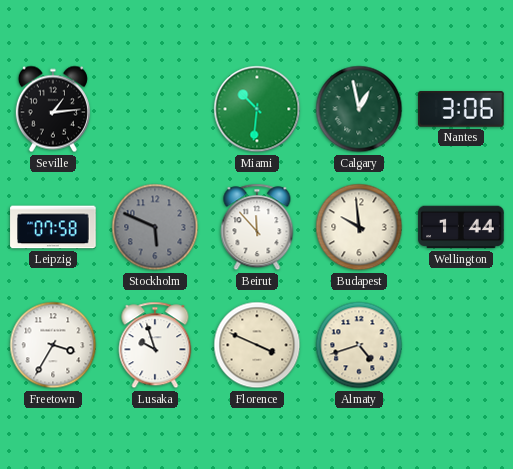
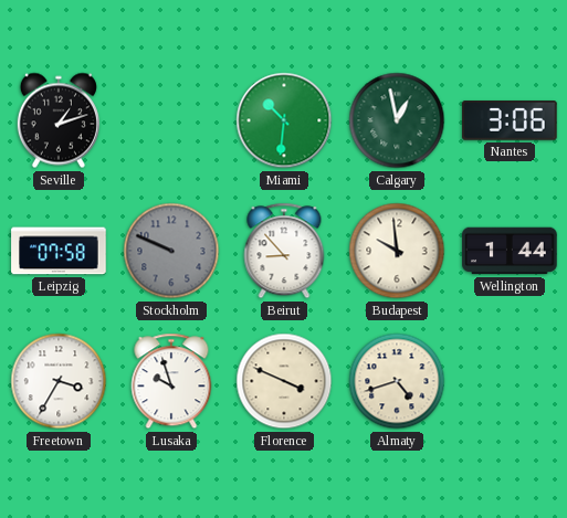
Seville: 1:14 -> 1:12
Stockholm: 5:49 -> 9:49
Beirut: 11:53 -> 8:53
